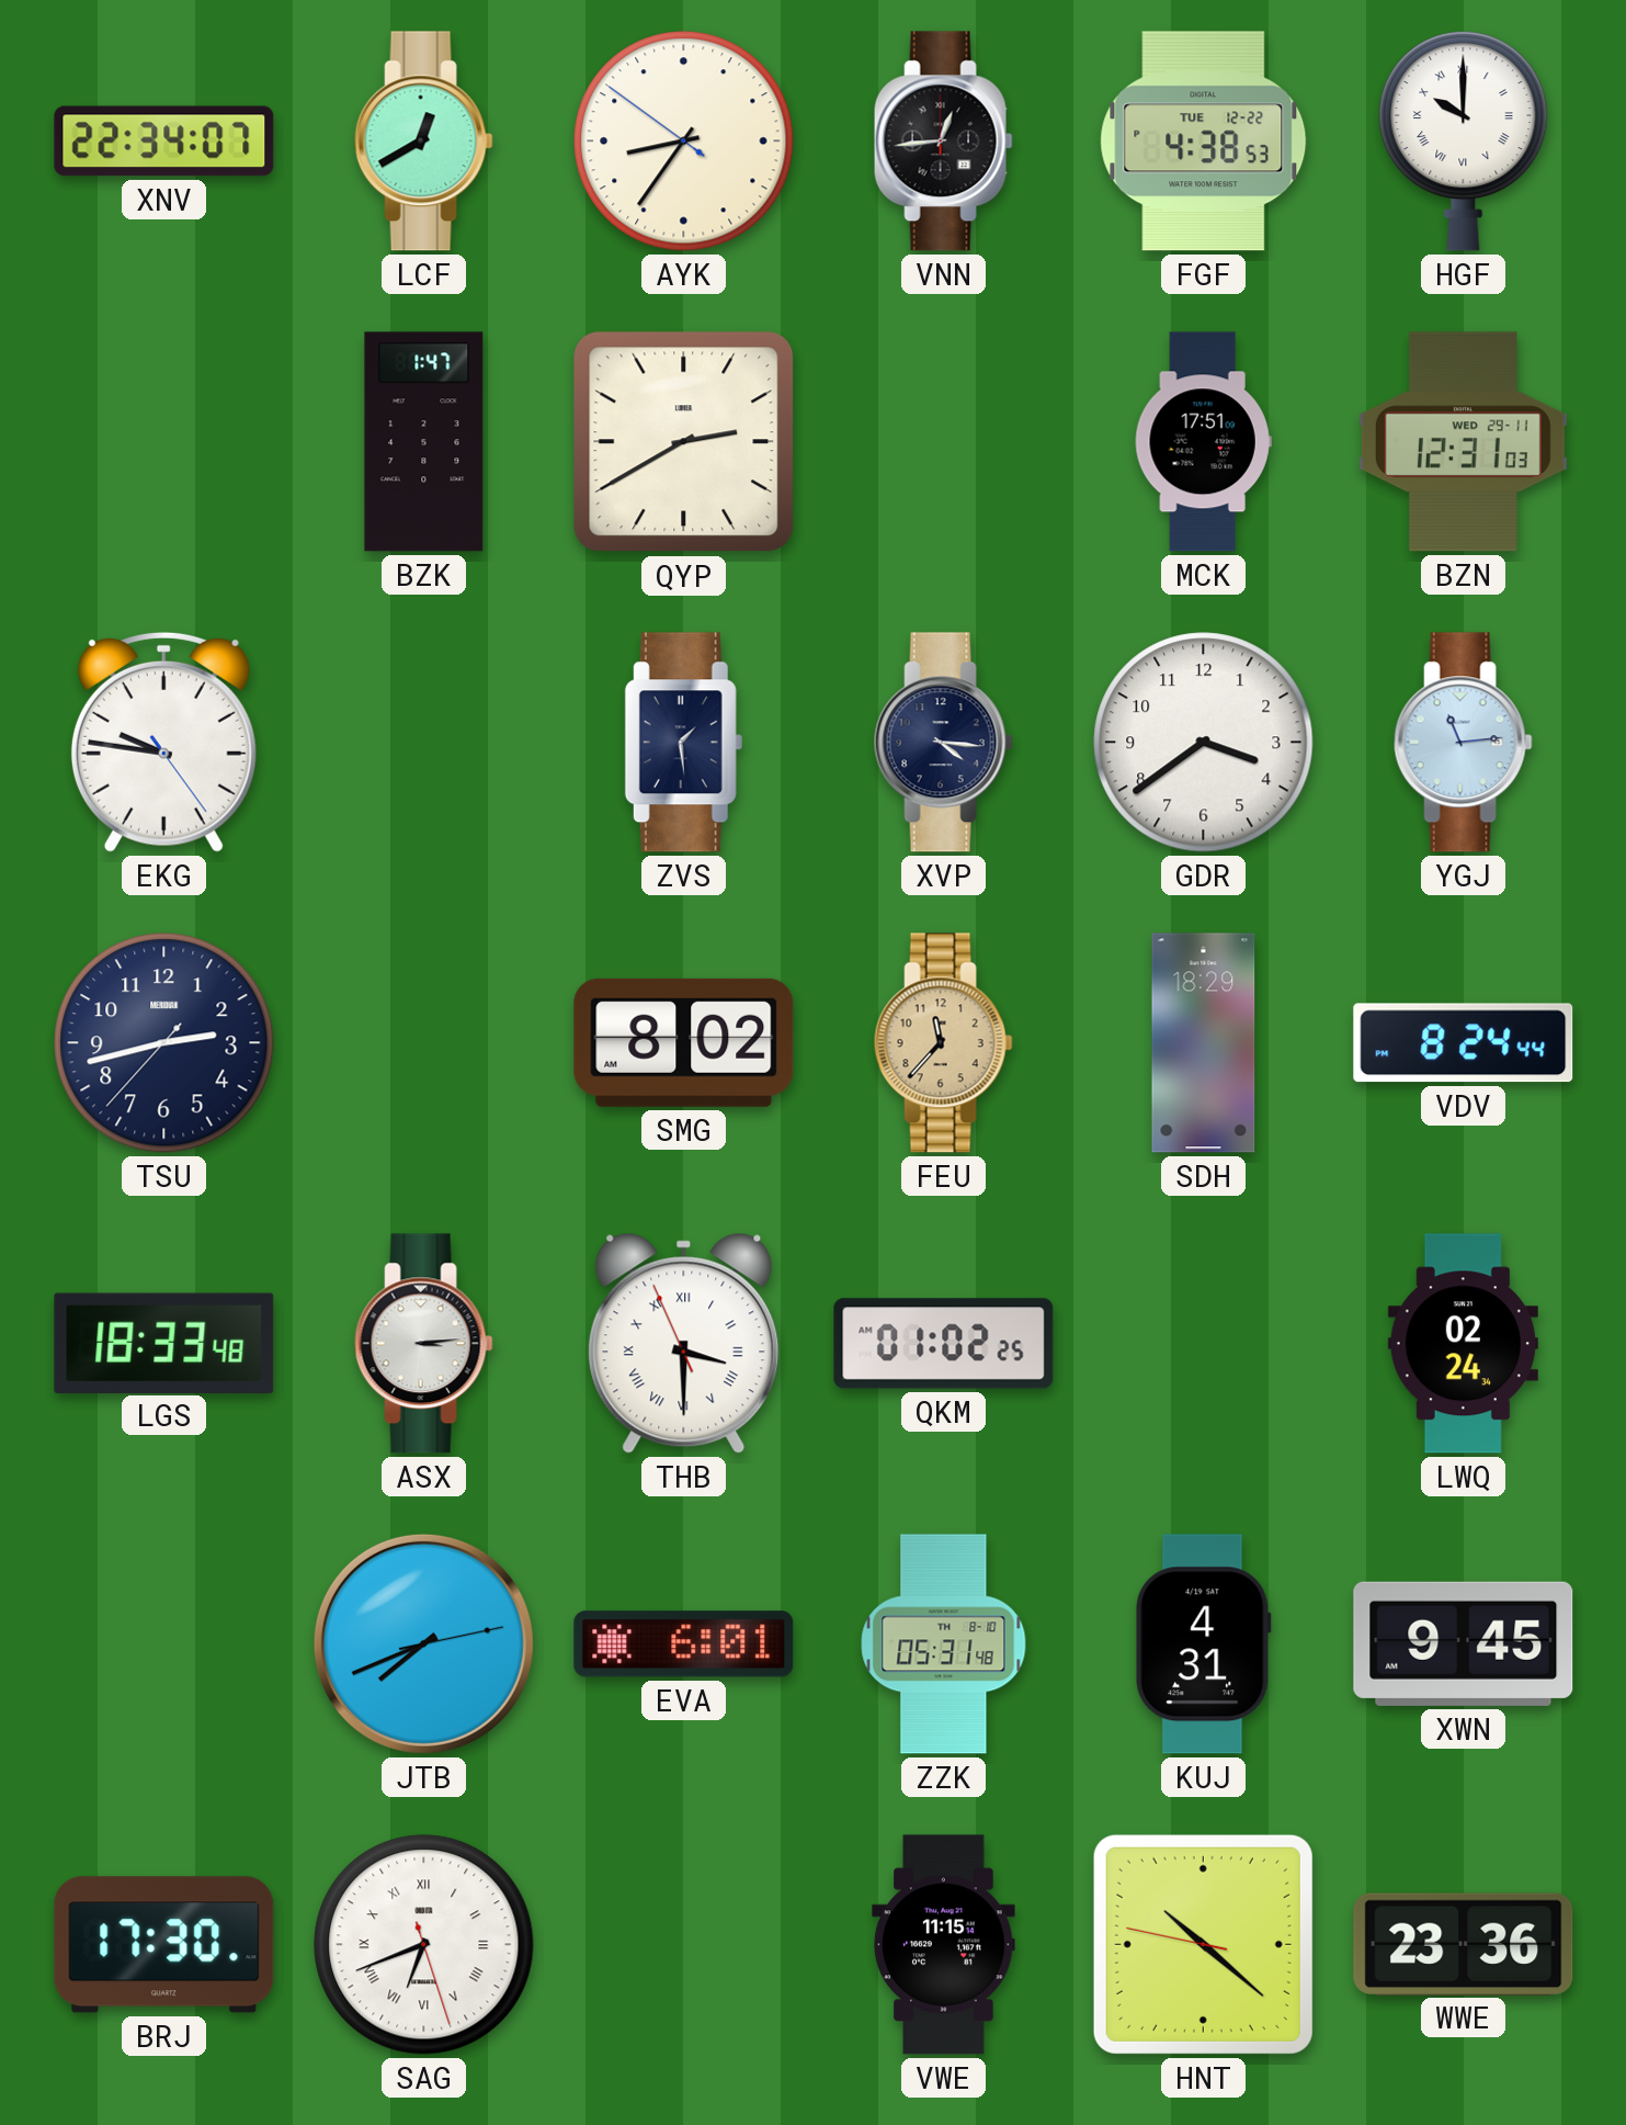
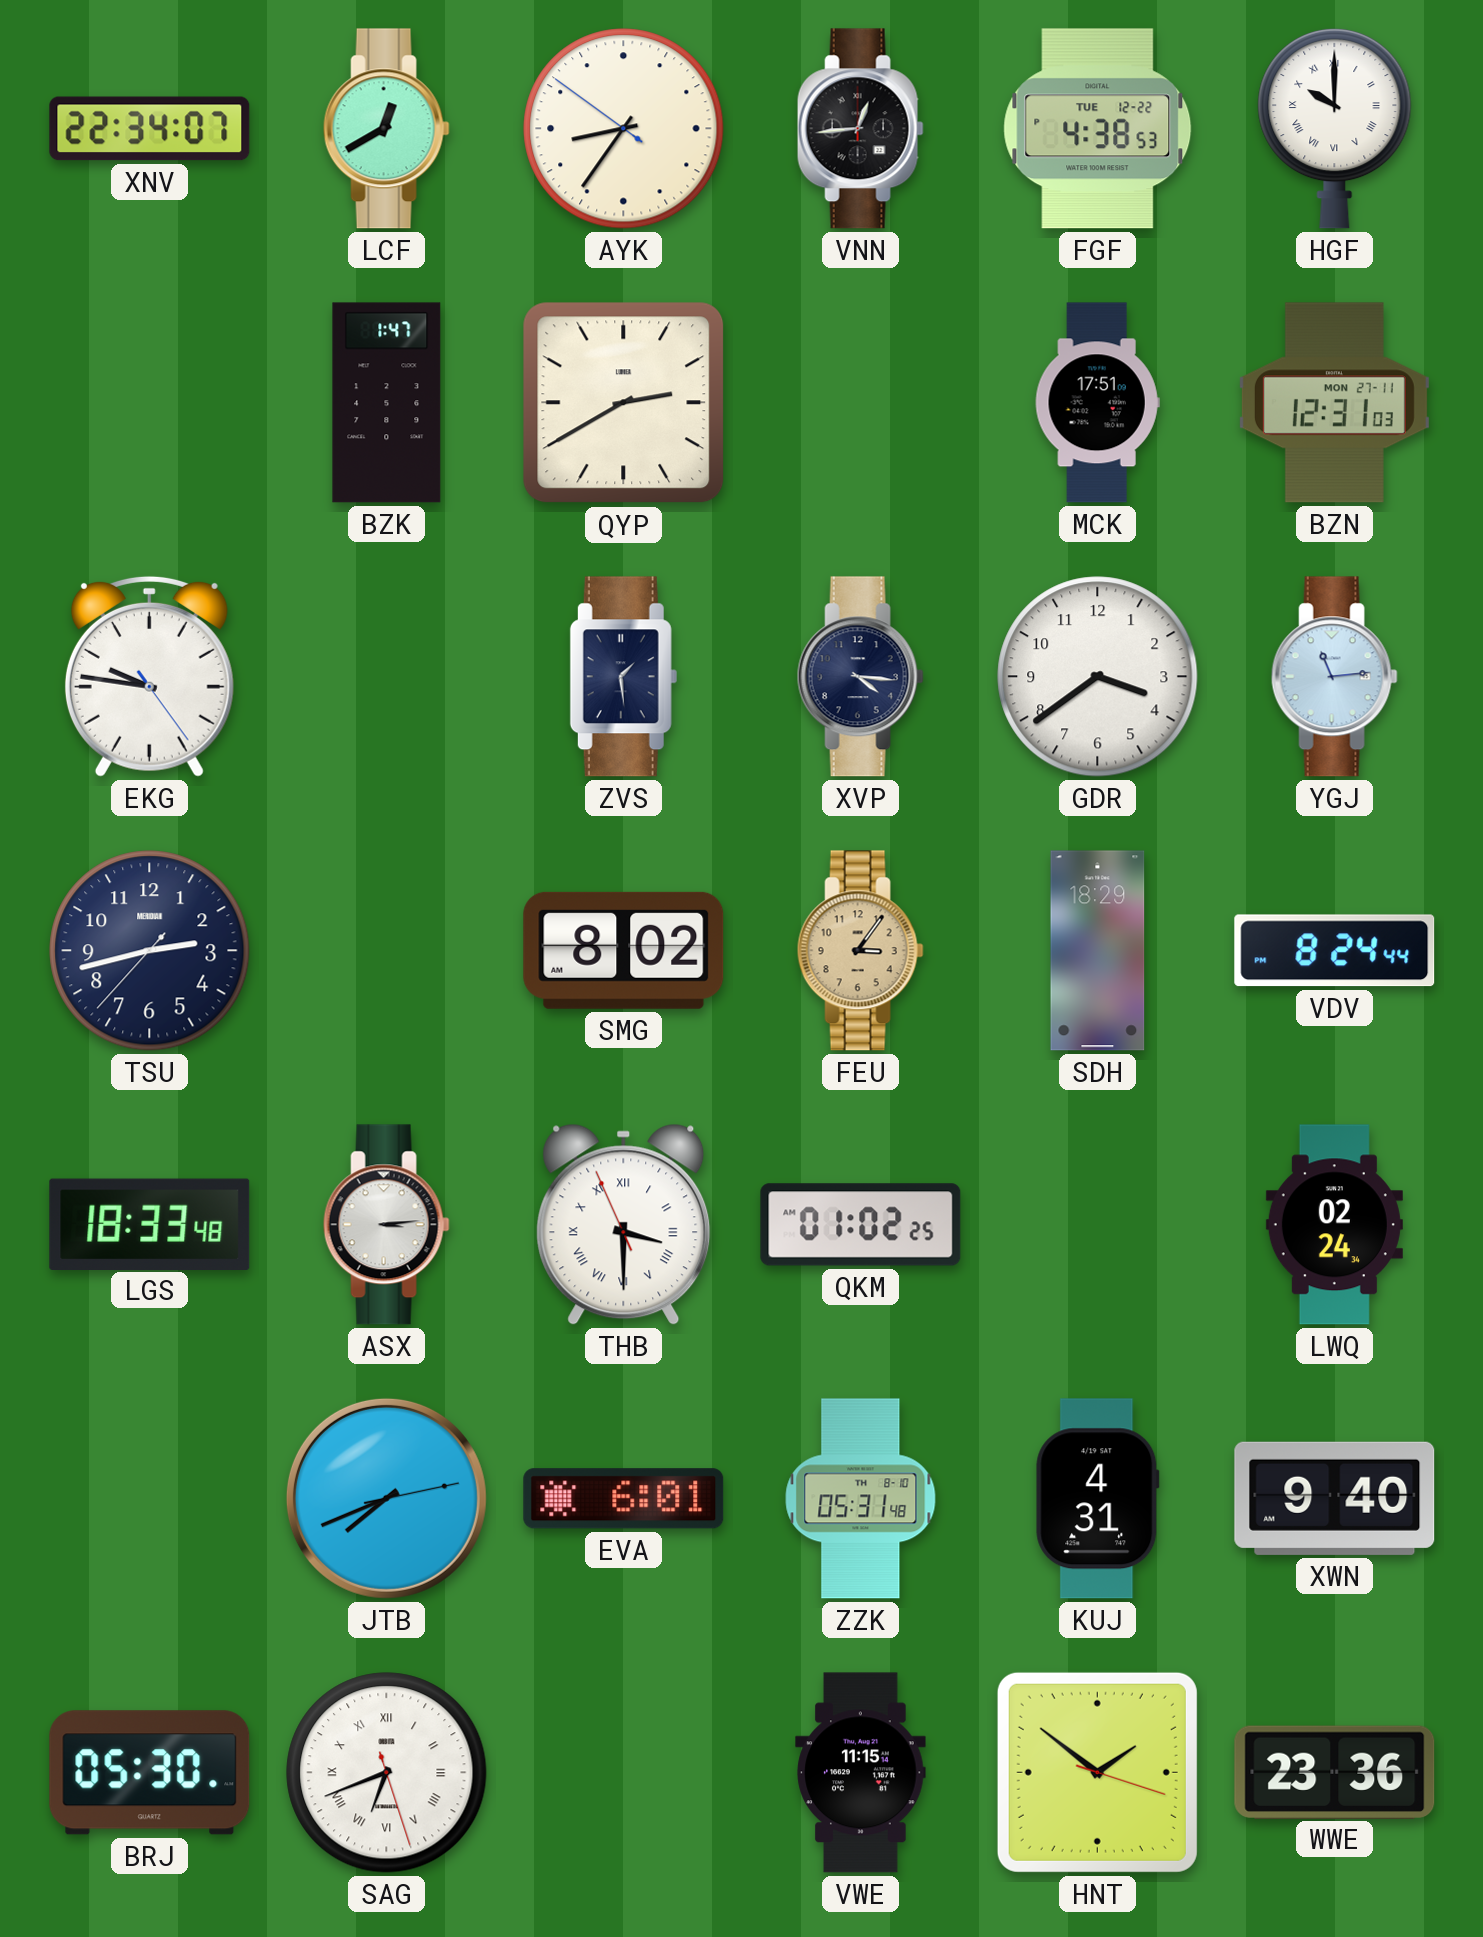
BZN date: WED 29-11 -> MON 27-11
FEU: 11:37 -> 3:06
XWN: 9:45 -> 9:40
BRJ: 17:30 -> 05:30
HNT: 10:21 -> 1:51
